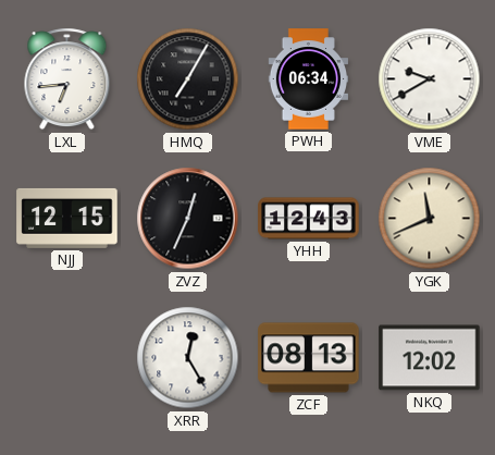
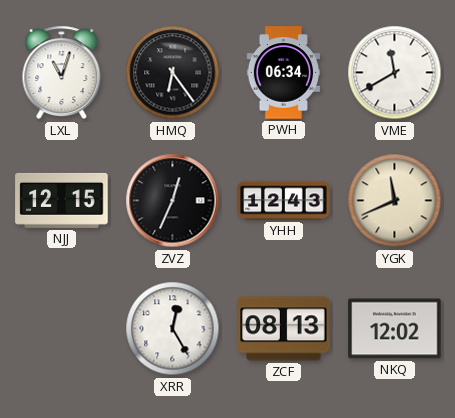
LXL: 6:44 -> 11:03
HMQ: 7:05 -> 6:24
VME: 9:40 -> 11:40
